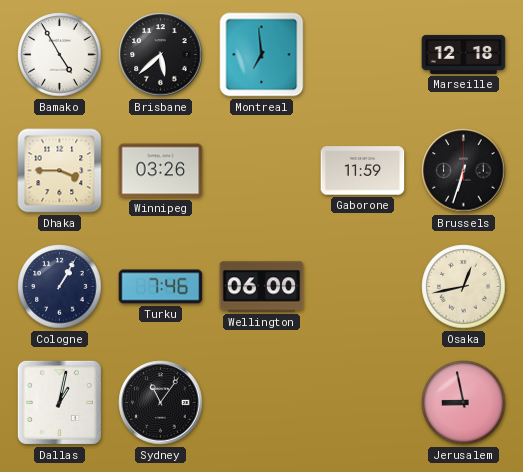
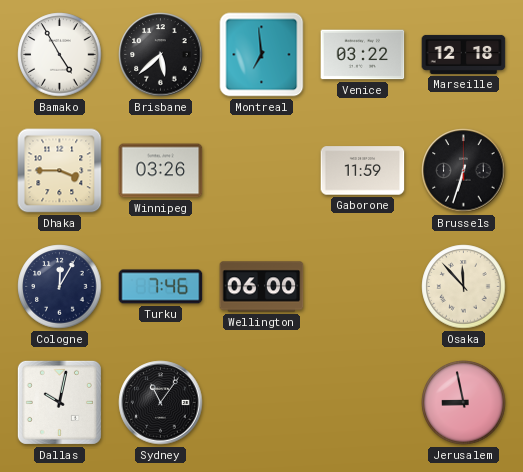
Venice: none -> 03:22
Cologne: 1:05 -> 12:05
Osaka: 12:43 -> 11:53
Dallas: 1:02 -> 10:02
